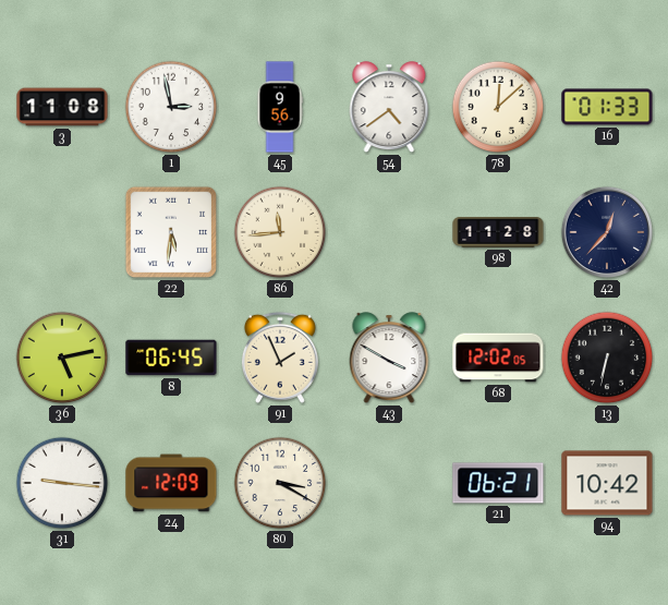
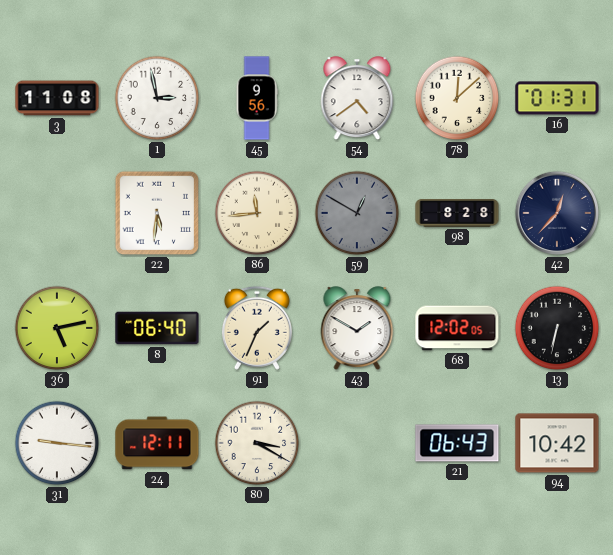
16: 01:33 -> 01:31
59: none -> 12:50
98: 11:28 -> 8:28
8: 06:45 -> 06:40
91: 1:56 -> 1:34
43: 3:50 -> 1:50
24: 12:09 -> 12:11
21: 06:21 -> 06:43
